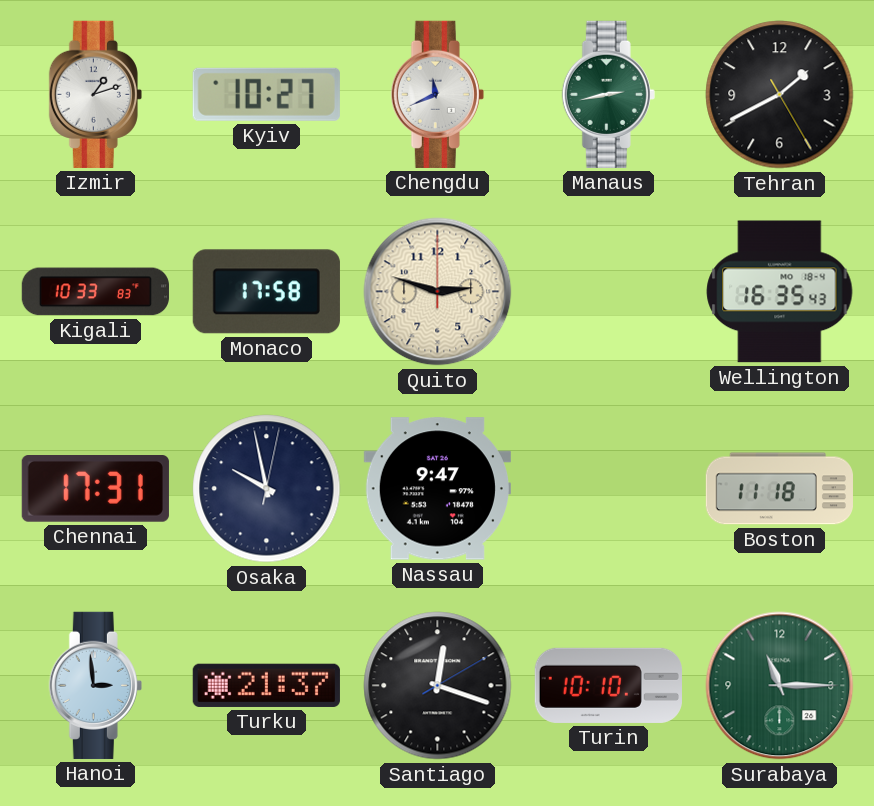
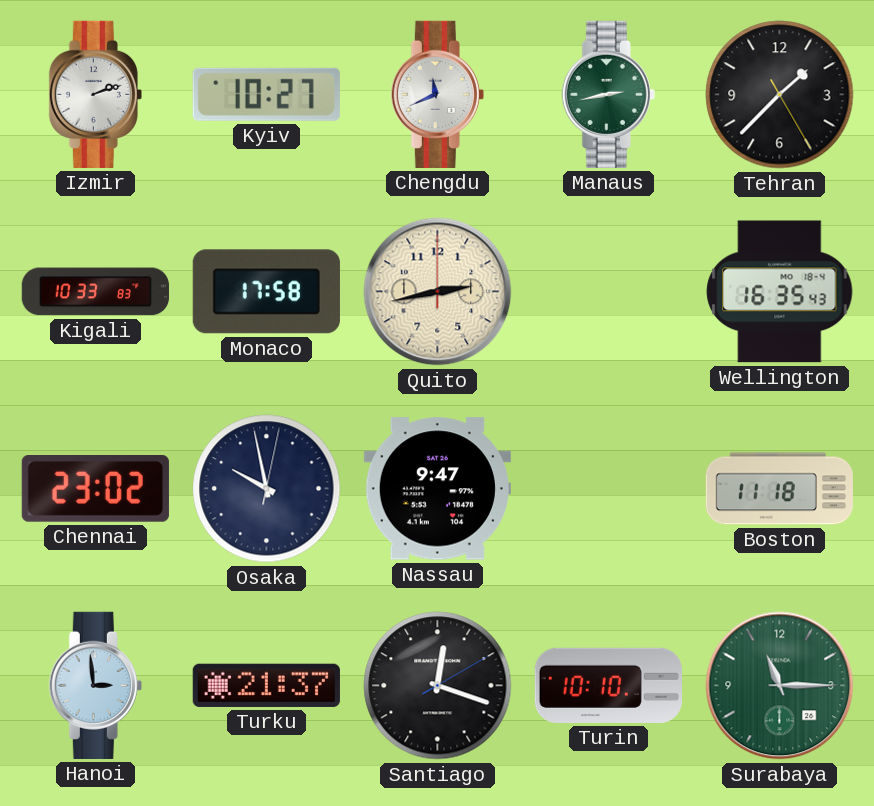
Izmir: 1:12 -> 2:12
Tehran: 1:40 -> 1:37
Quito: 2:48 -> 2:43
Chennai: 17:31 -> 23:02
